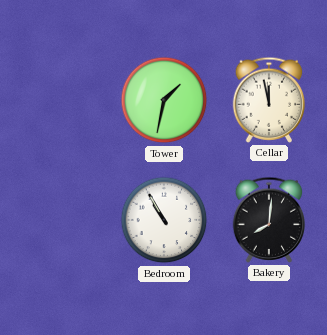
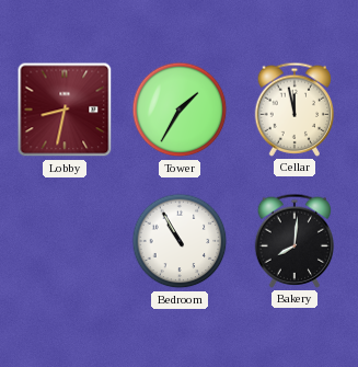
Lobby: none -> 8:32
Tower: 1:32 -> 1:35
